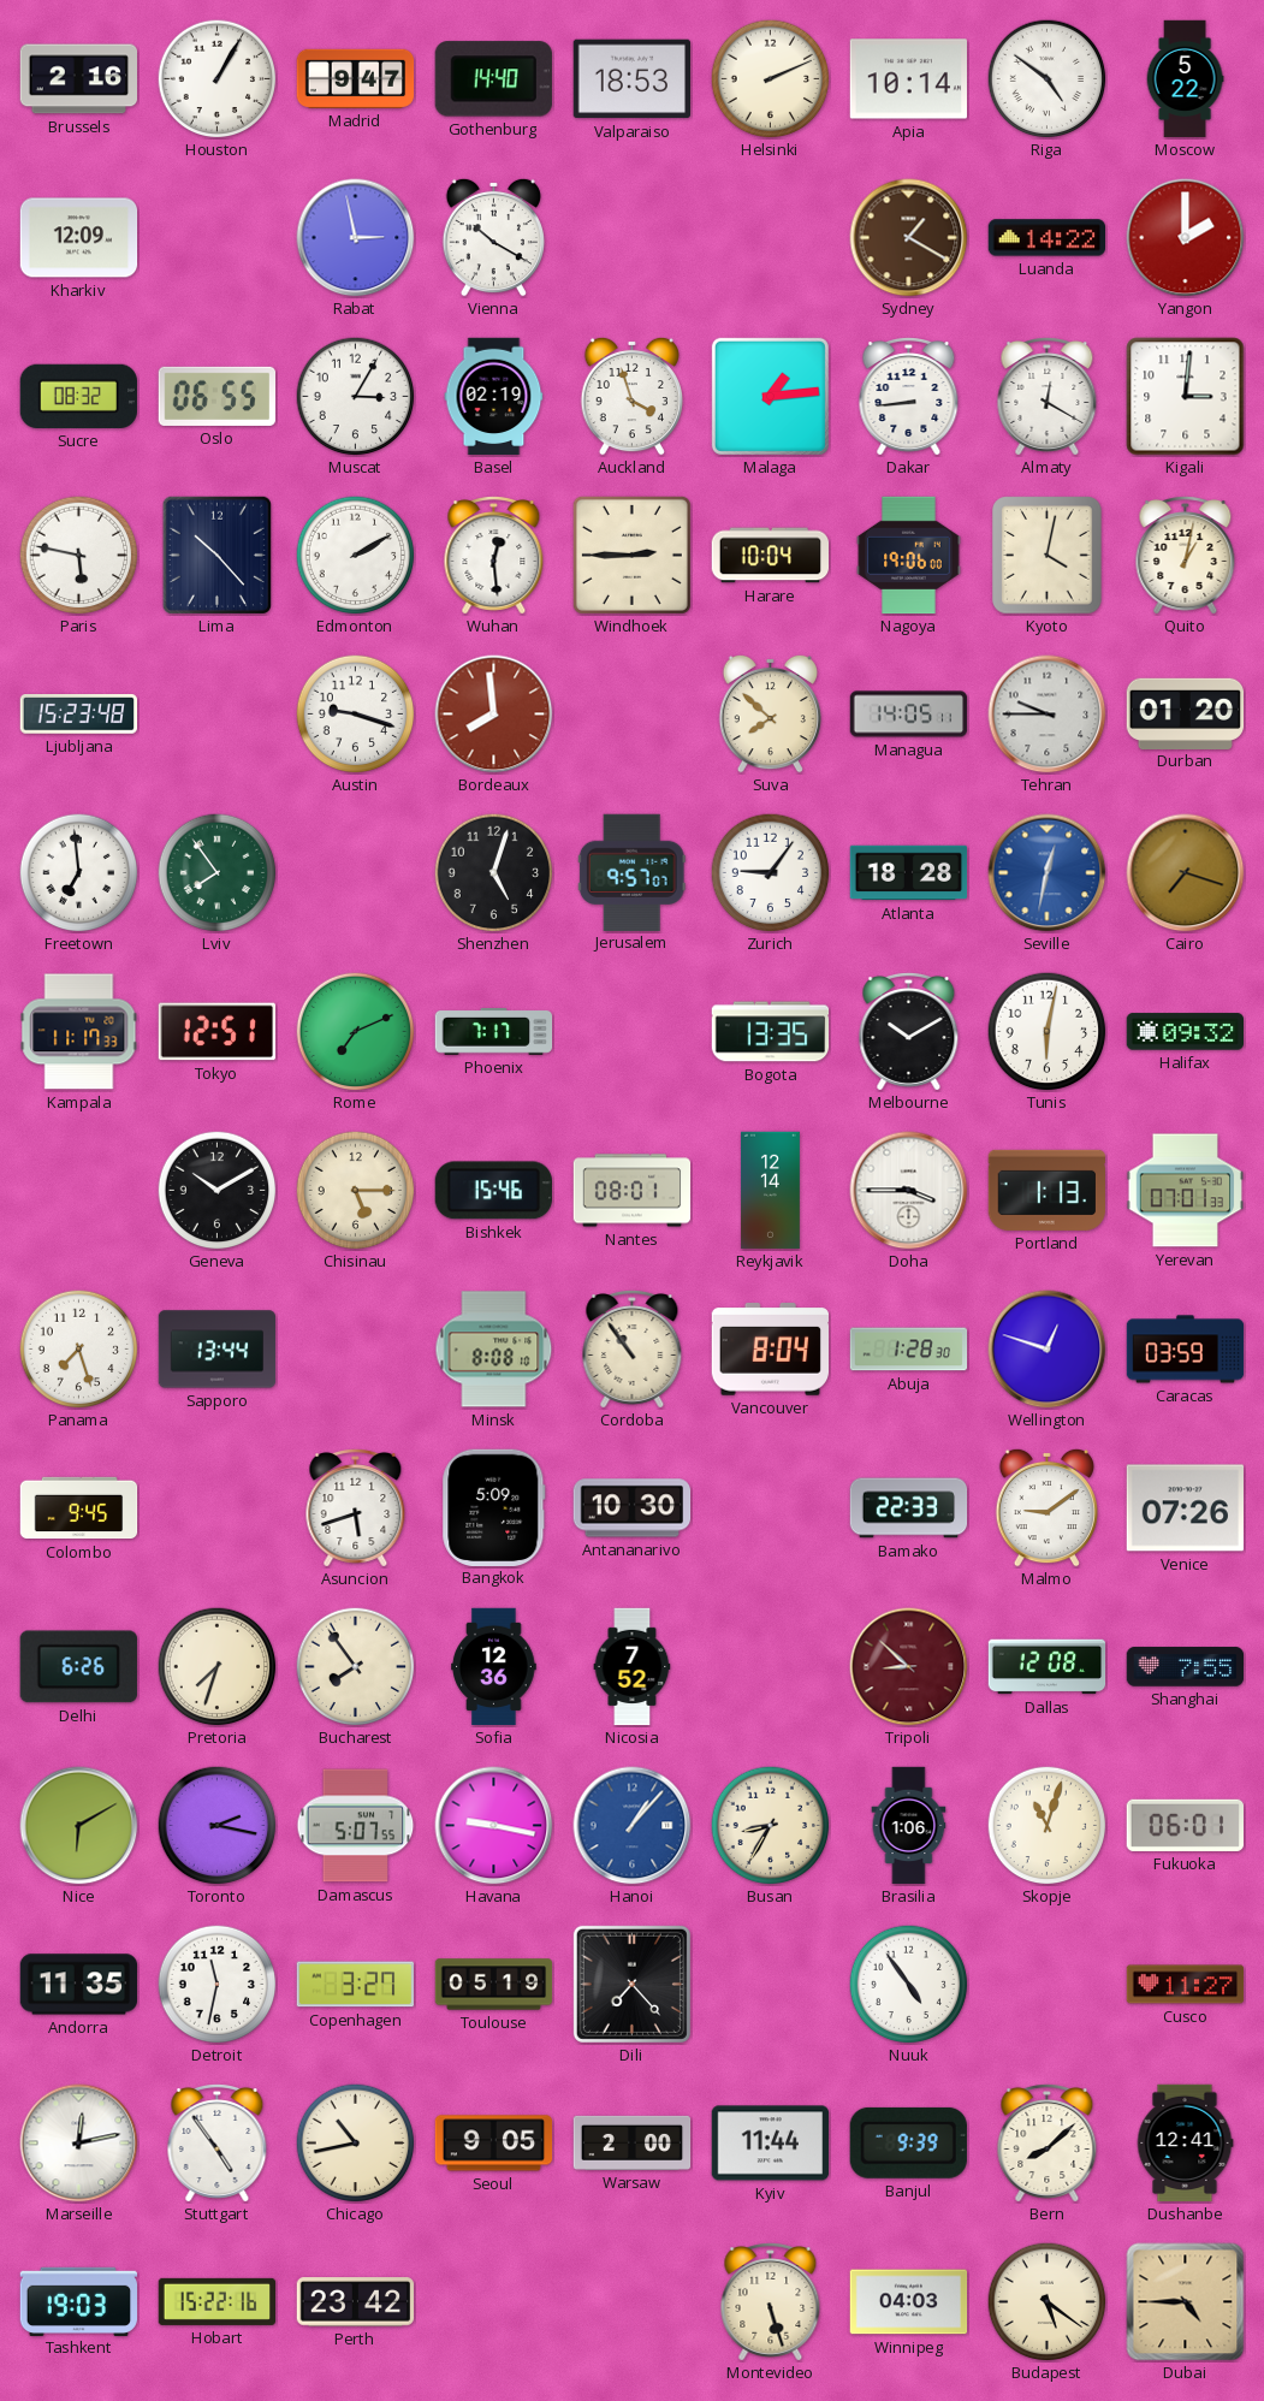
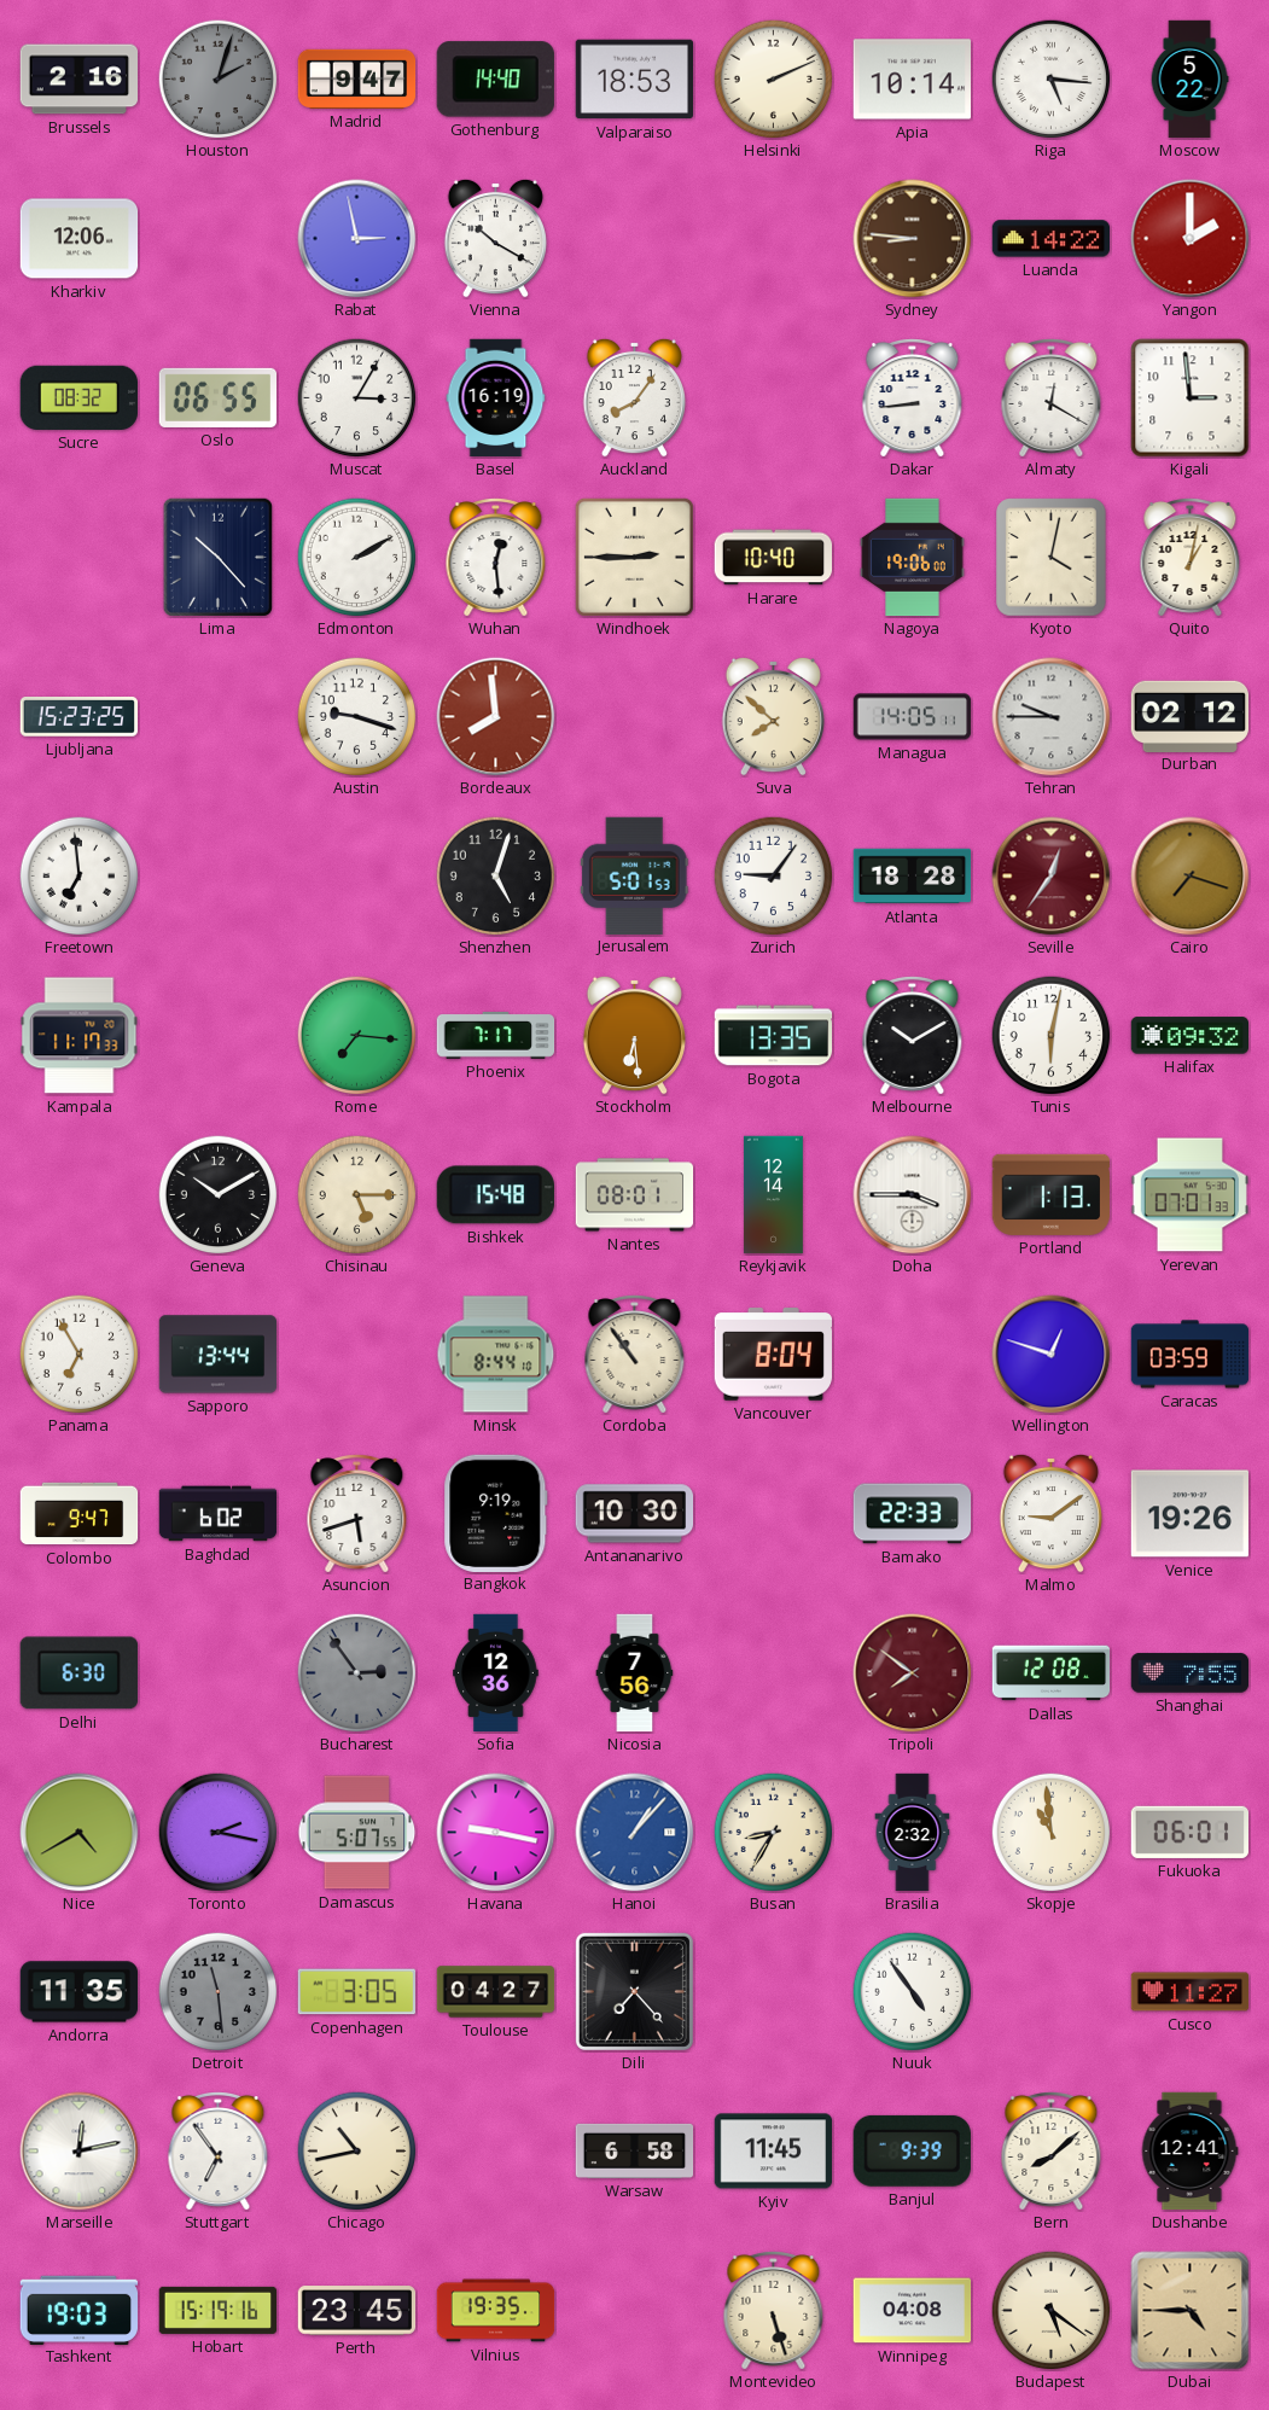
Houston: 1:05 -> 2:03
Houston dial: white -> grey
Riga: 4:51 -> 5:16
Kharkiv: 12:09 -> 12:06
Sydney: 1:20 -> 8:46
Basel: 02:19 -> 16:19
Auckland: 3:57 -> 8:06
Malaga: 1:14 -> none
Kigali: 3:01 -> 2:59
Paris: 5:47 -> none
Harare: 10:04 -> 10:40
Ljubljana: 15:23:48 -> 15:23:25
Durban: 01:20 -> 02:12
Lviv: 7:54 -> none
Jerusalem: 9:57 -> 5:01
Seville: 12:32 -> 12:36
Seville dial: blue -> burgundy
Tokyo: 12:51 -> none
Rome: 7:11 -> 7:16
Stockholm: none -> 6:29
Bishkek: 15:46 -> 15:48
Panama: 7:27 -> 6:55
Minsk: 8:08 -> 8:44
Abuja: 1:28 -> none
Colombo: 9:45 -> 9:47
Baghdad: none -> 6:02
Bangkok: 5:09 -> 9:19
Venice: 07:26 -> 19:26
Delhi: 6:26 -> 6:30
Pretoria: 7:33 -> none
Bucharest: 7:54 -> 2:54
Bucharest dial: cream -> grey
Nicosia: 7:52 -> 7:56
Tripoli: 8:52 -> 7:51
Nice: 6:10 -> 4:40
Brasilia: 1:06 -> 2:32
Skopje: 11:03 -> 10:59
Detroit: 11:32 -> 11:29
Detroit dial: white -> grey
Copenhagen: 3:27 -> 3:05
Toulouse: 05:19 -> 04:27
Stuttgart: 4:54 -> 6:54
Seoul: 9:05 -> none
Warsaw: 2:00 -> 6:58
Kyiv: 11:44 -> 11:45
Hobart: 15:22 -> 15:19
Perth: 23:42 -> 23:45
Vilnius: none -> 19:35
Winnipeg: 04:03 -> 04:08
